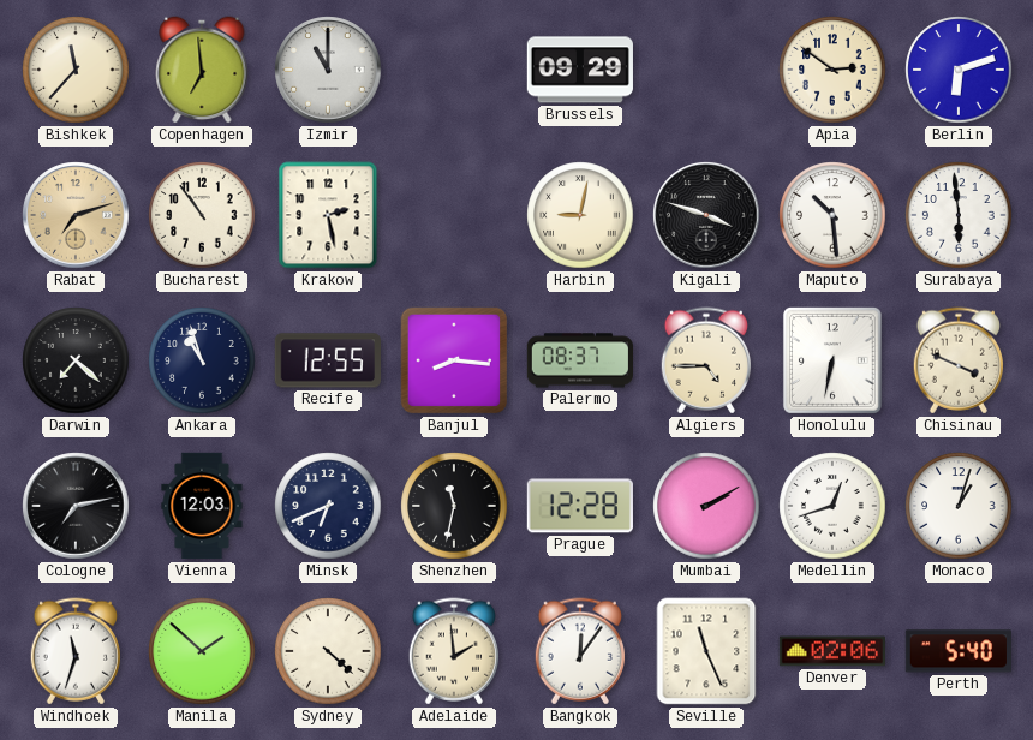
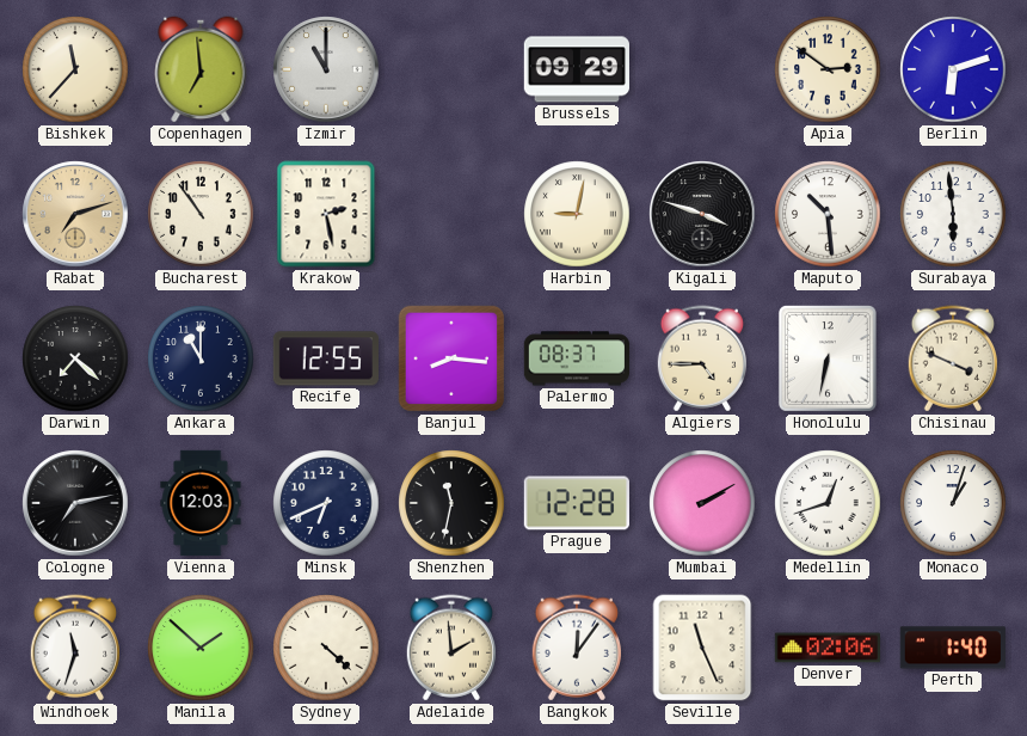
Ankara: 10:57 -> 11:00
Perth: 5:40 -> 1:40
